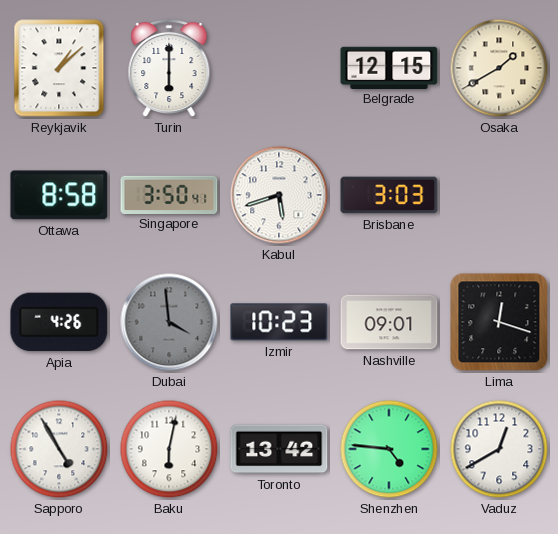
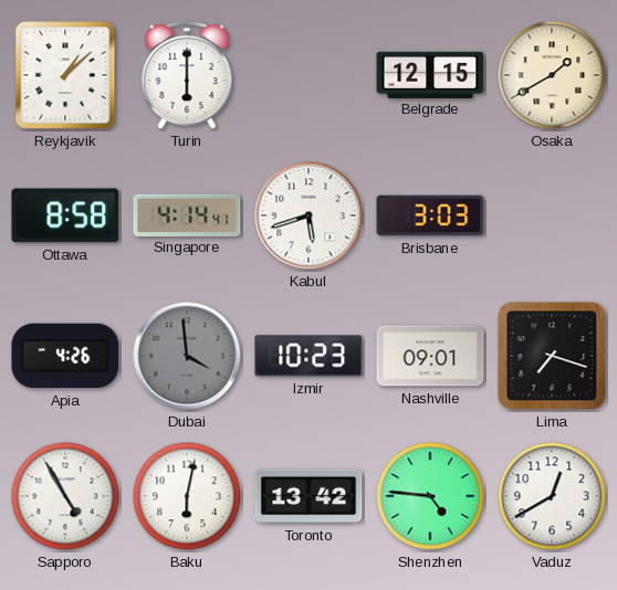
Singapore: 3:50 -> 4:14
Lima: 12:18 -> 7:18
